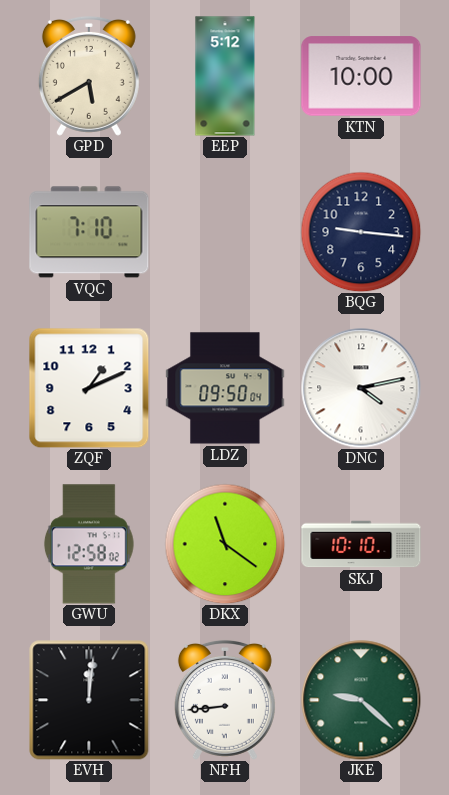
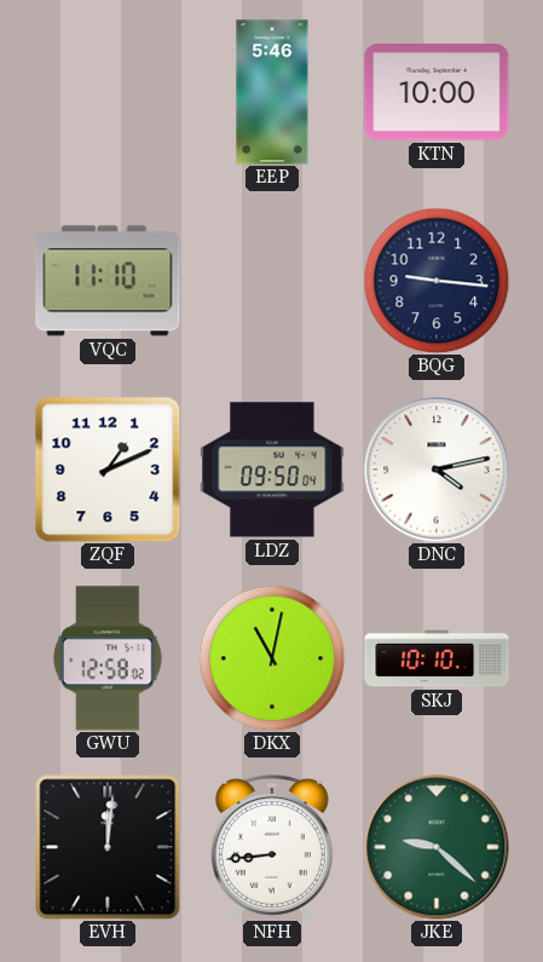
GPD: 5:40 -> none
EEP: 5:12 -> 5:46
VQC: 7:10 -> 11:10
DKX: 11:21 -> 11:02
